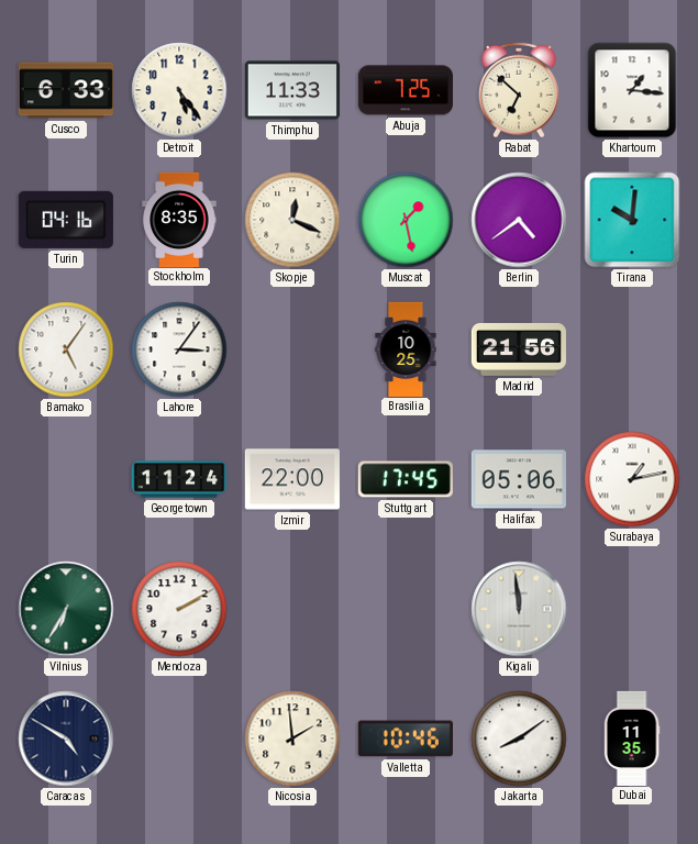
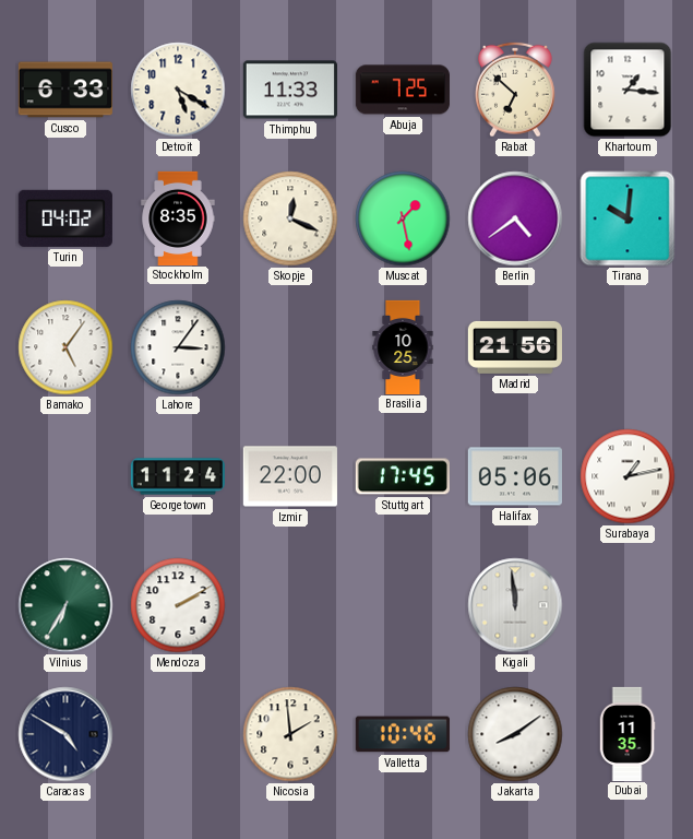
Detroit: 5:24 -> 5:20
Turin: 04:16 -> 04:02
